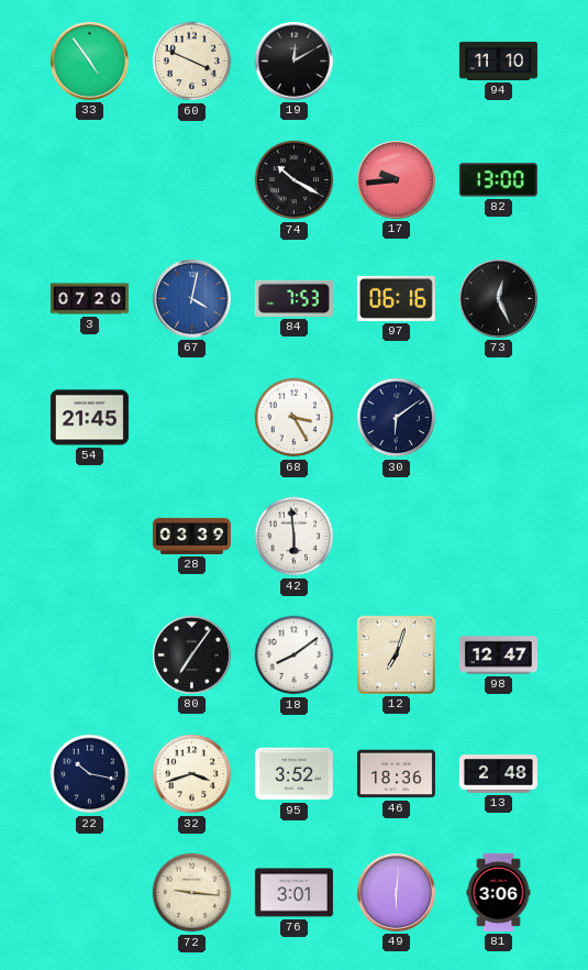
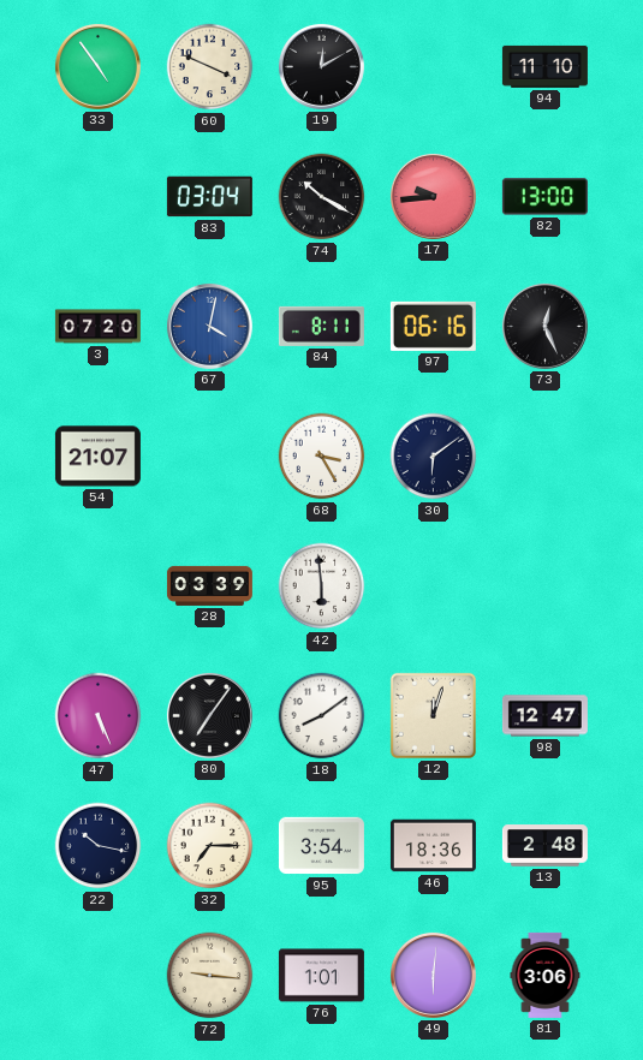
83: none -> 03:04
84: 7:53 -> 8:11
54: 21:45 -> 21:07
47: none -> 5:26
12: 7:03 -> 12:03
32: 3:42 -> 7:15
95: 3:52 -> 3:54
76: 3:01 -> 1:01
